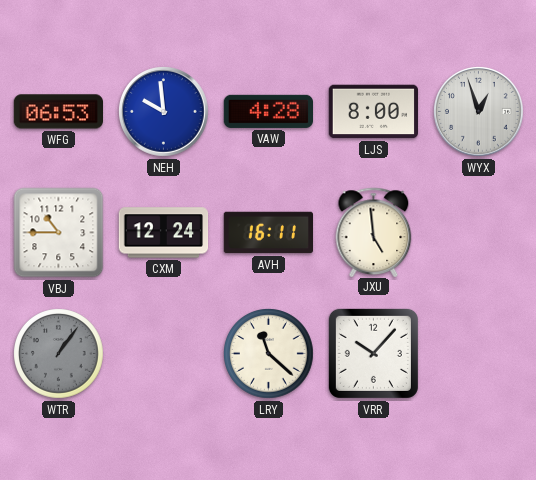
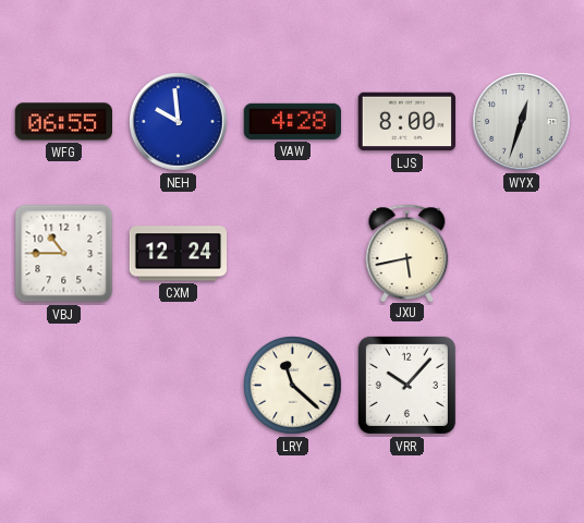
WFG: 06:53 -> 06:55
WYX: 12:57 -> 12:33
AVH: 16:11 -> none
JXU: 4:59 -> 5:43
WTR: 1:06 -> none
